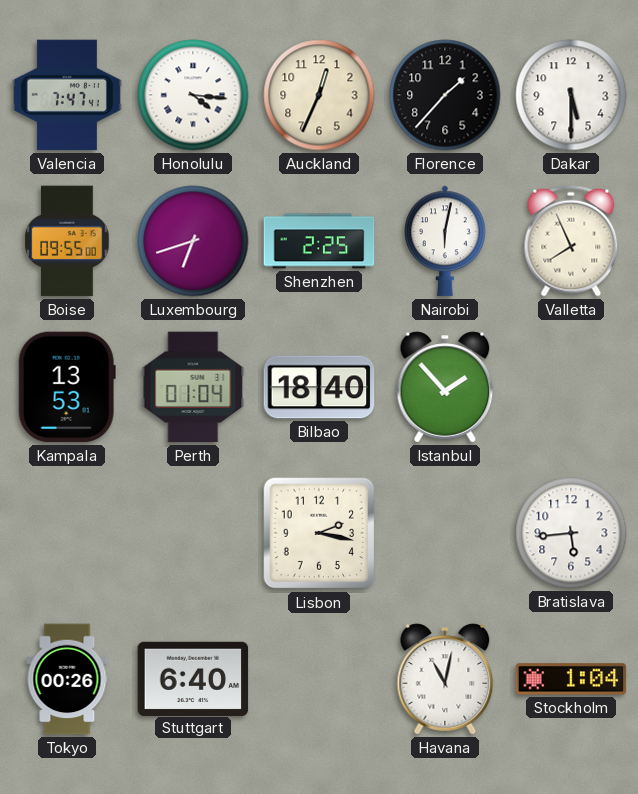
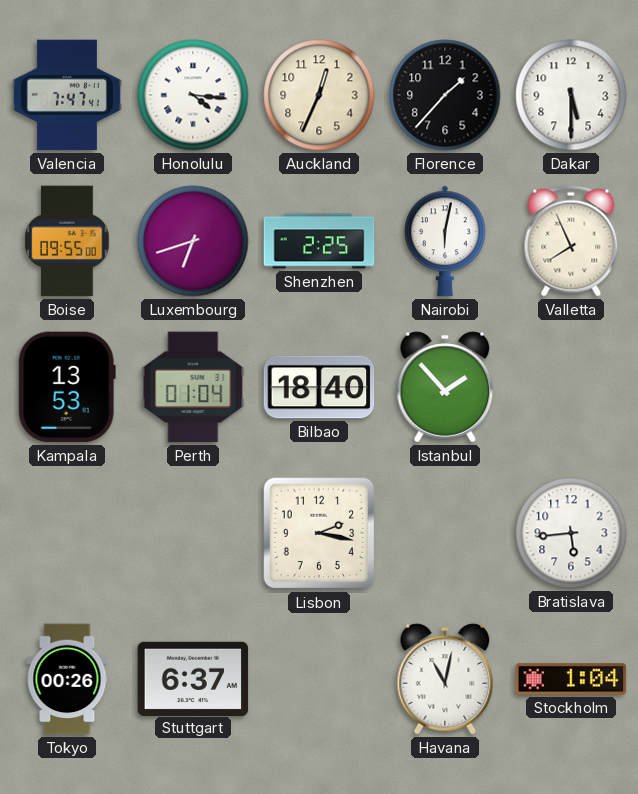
Stuttgart: 6:40 -> 6:37
